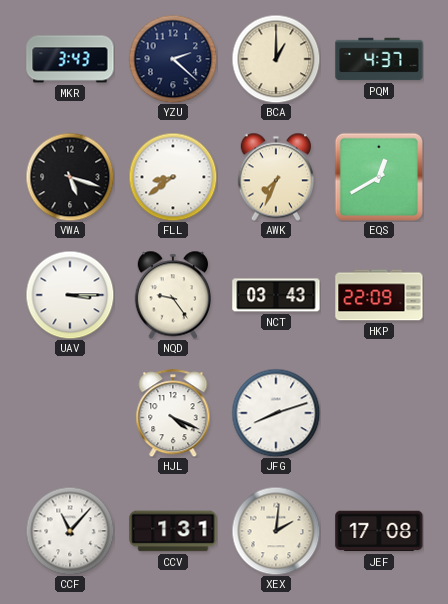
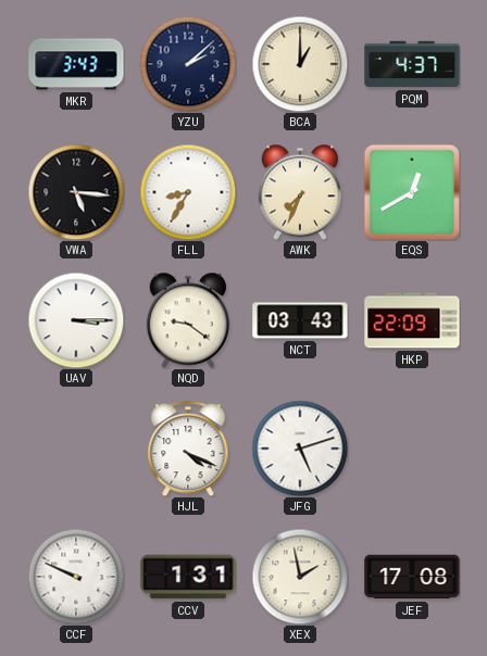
YZU: 2:22 -> 2:08
VWA: 5:18 -> 5:16
FLL: 8:39 -> 8:35
NQD: 9:24 -> 9:21
JFG: 8:12 -> 5:12
CCF: 11:07 -> 9:49
XEX: 2:01 -> 1:58
